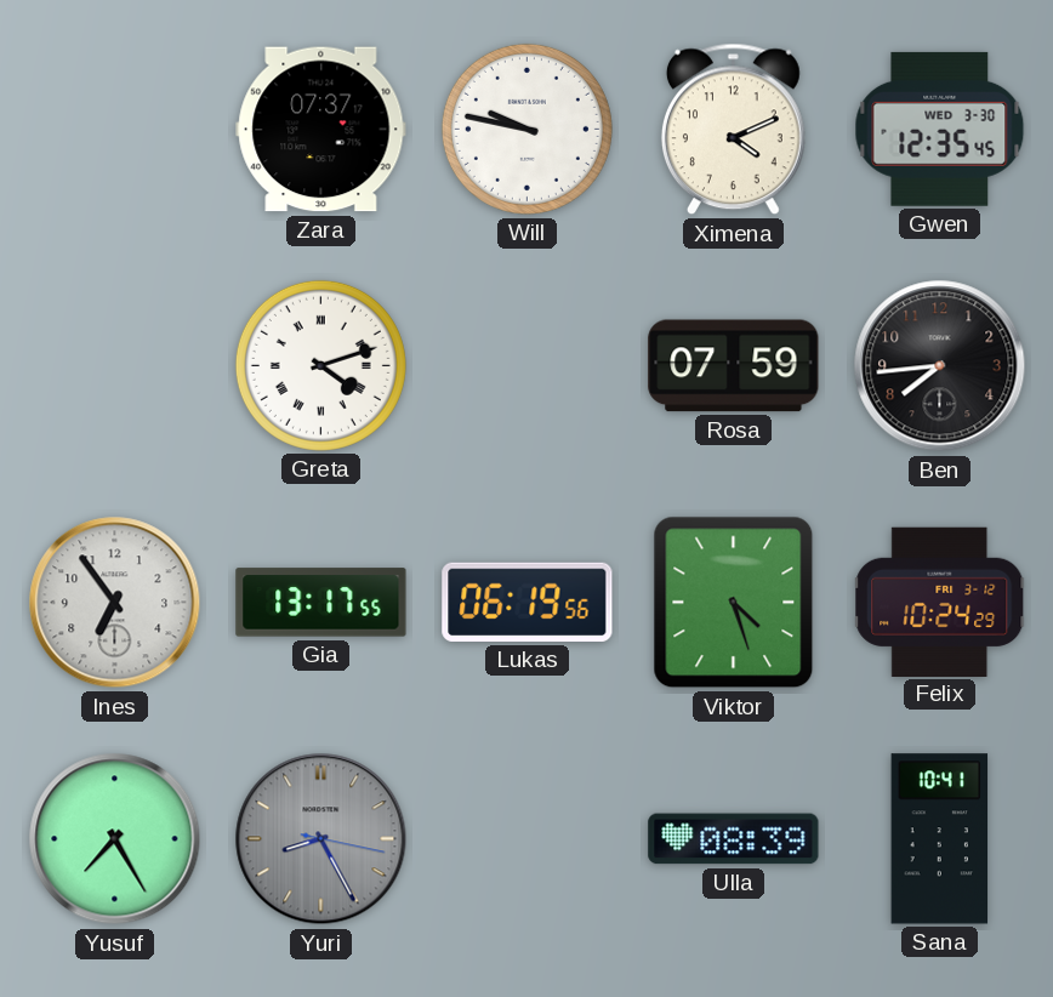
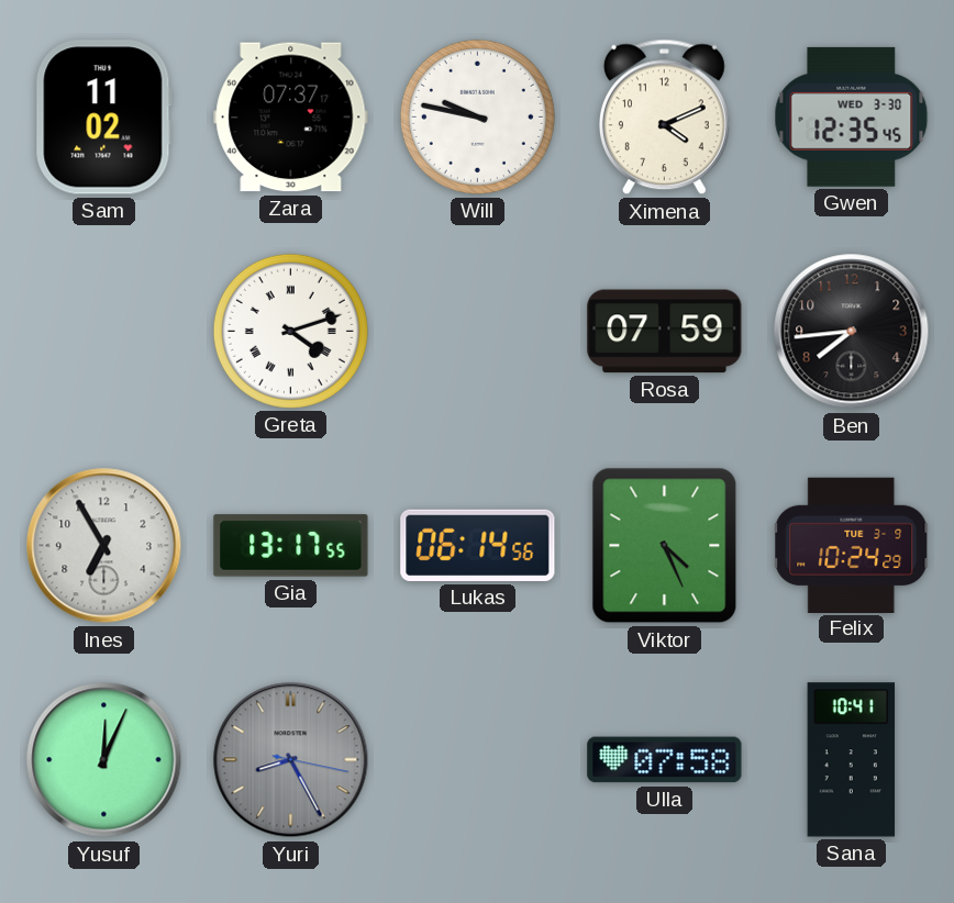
Sam: none -> 11:02
Ines: 6:54 -> 6:55
Lukas: 06:19 -> 06:14
Viktor: 4:27 -> 4:26
Felix date: FRI 3-12 -> TUE 3-9
Yusuf: 7:25 -> 12:04
Ulla: 08:39 -> 07:58
